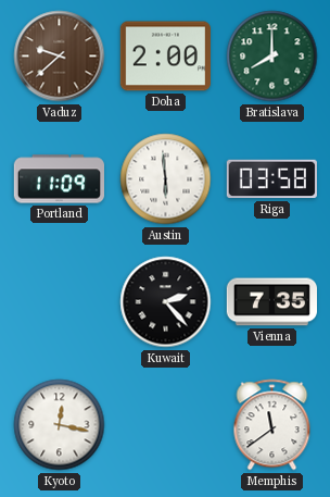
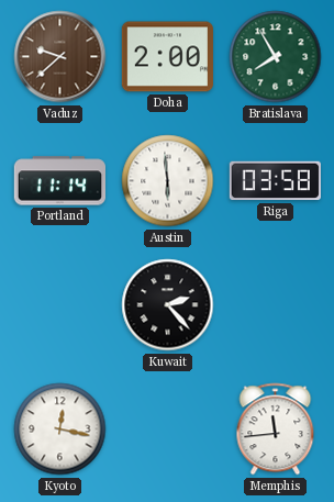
Bratislava: 8:00 -> 7:55
Portland: 11:09 -> 11:14
Vienna: 7:35 -> none
Memphis: 11:39 -> 11:44
